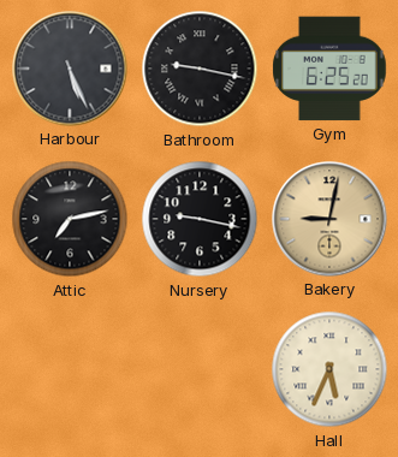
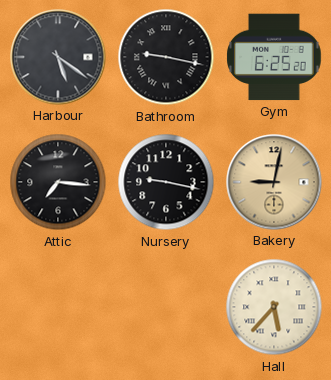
Harbour: 5:26 -> 5:21
Attic: 7:13 -> 7:16
Hall: 5:34 -> 5:37
